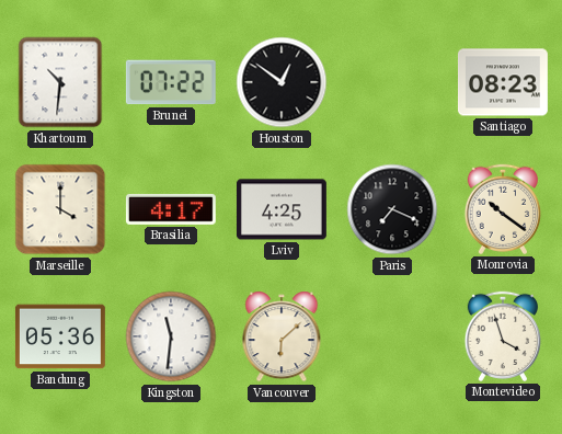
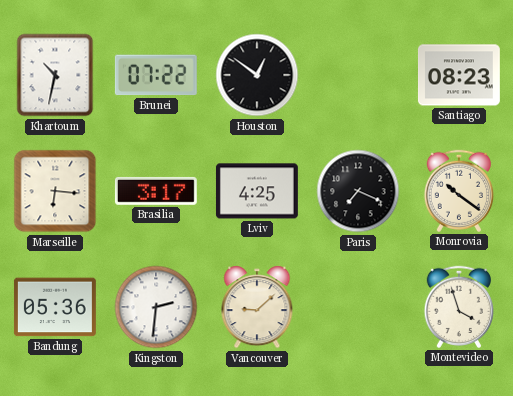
Khartoum: 10:31 -> 10:32
Marseille: 4:00 -> 6:16
Brasilia: 4:17 -> 3:17
Kingston: 11:31 -> 2:31
Vancouver: 6:08 -> 9:08
